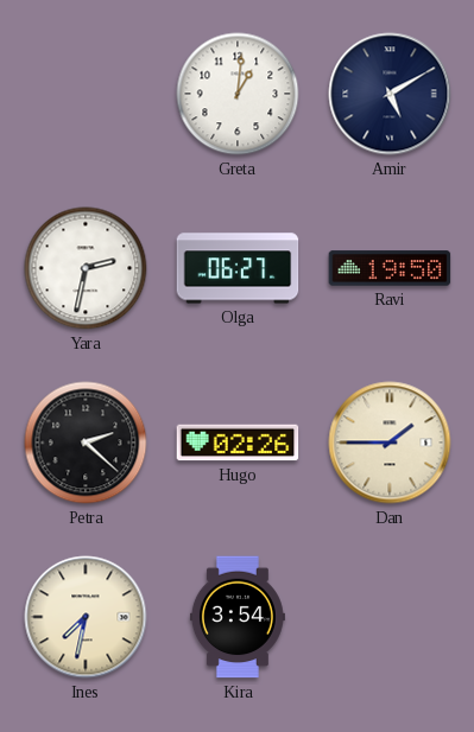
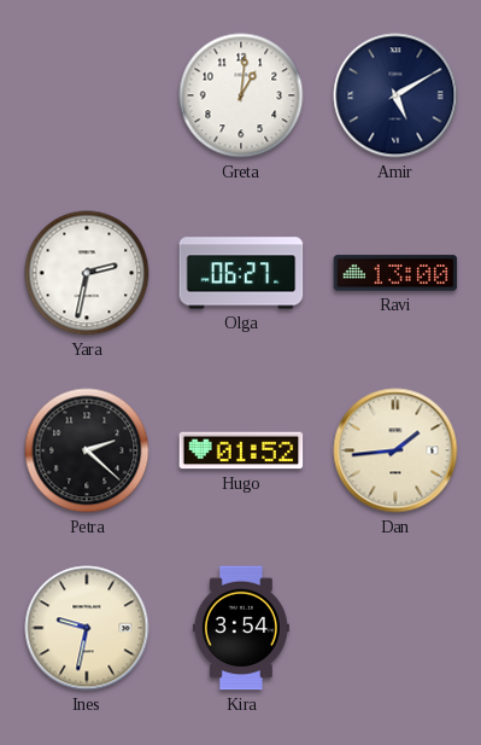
Ravi: 19:50 -> 13:00
Hugo: 02:26 -> 01:52
Dan: 1:45 -> 1:44
Ines: 7:32 -> 9:32
